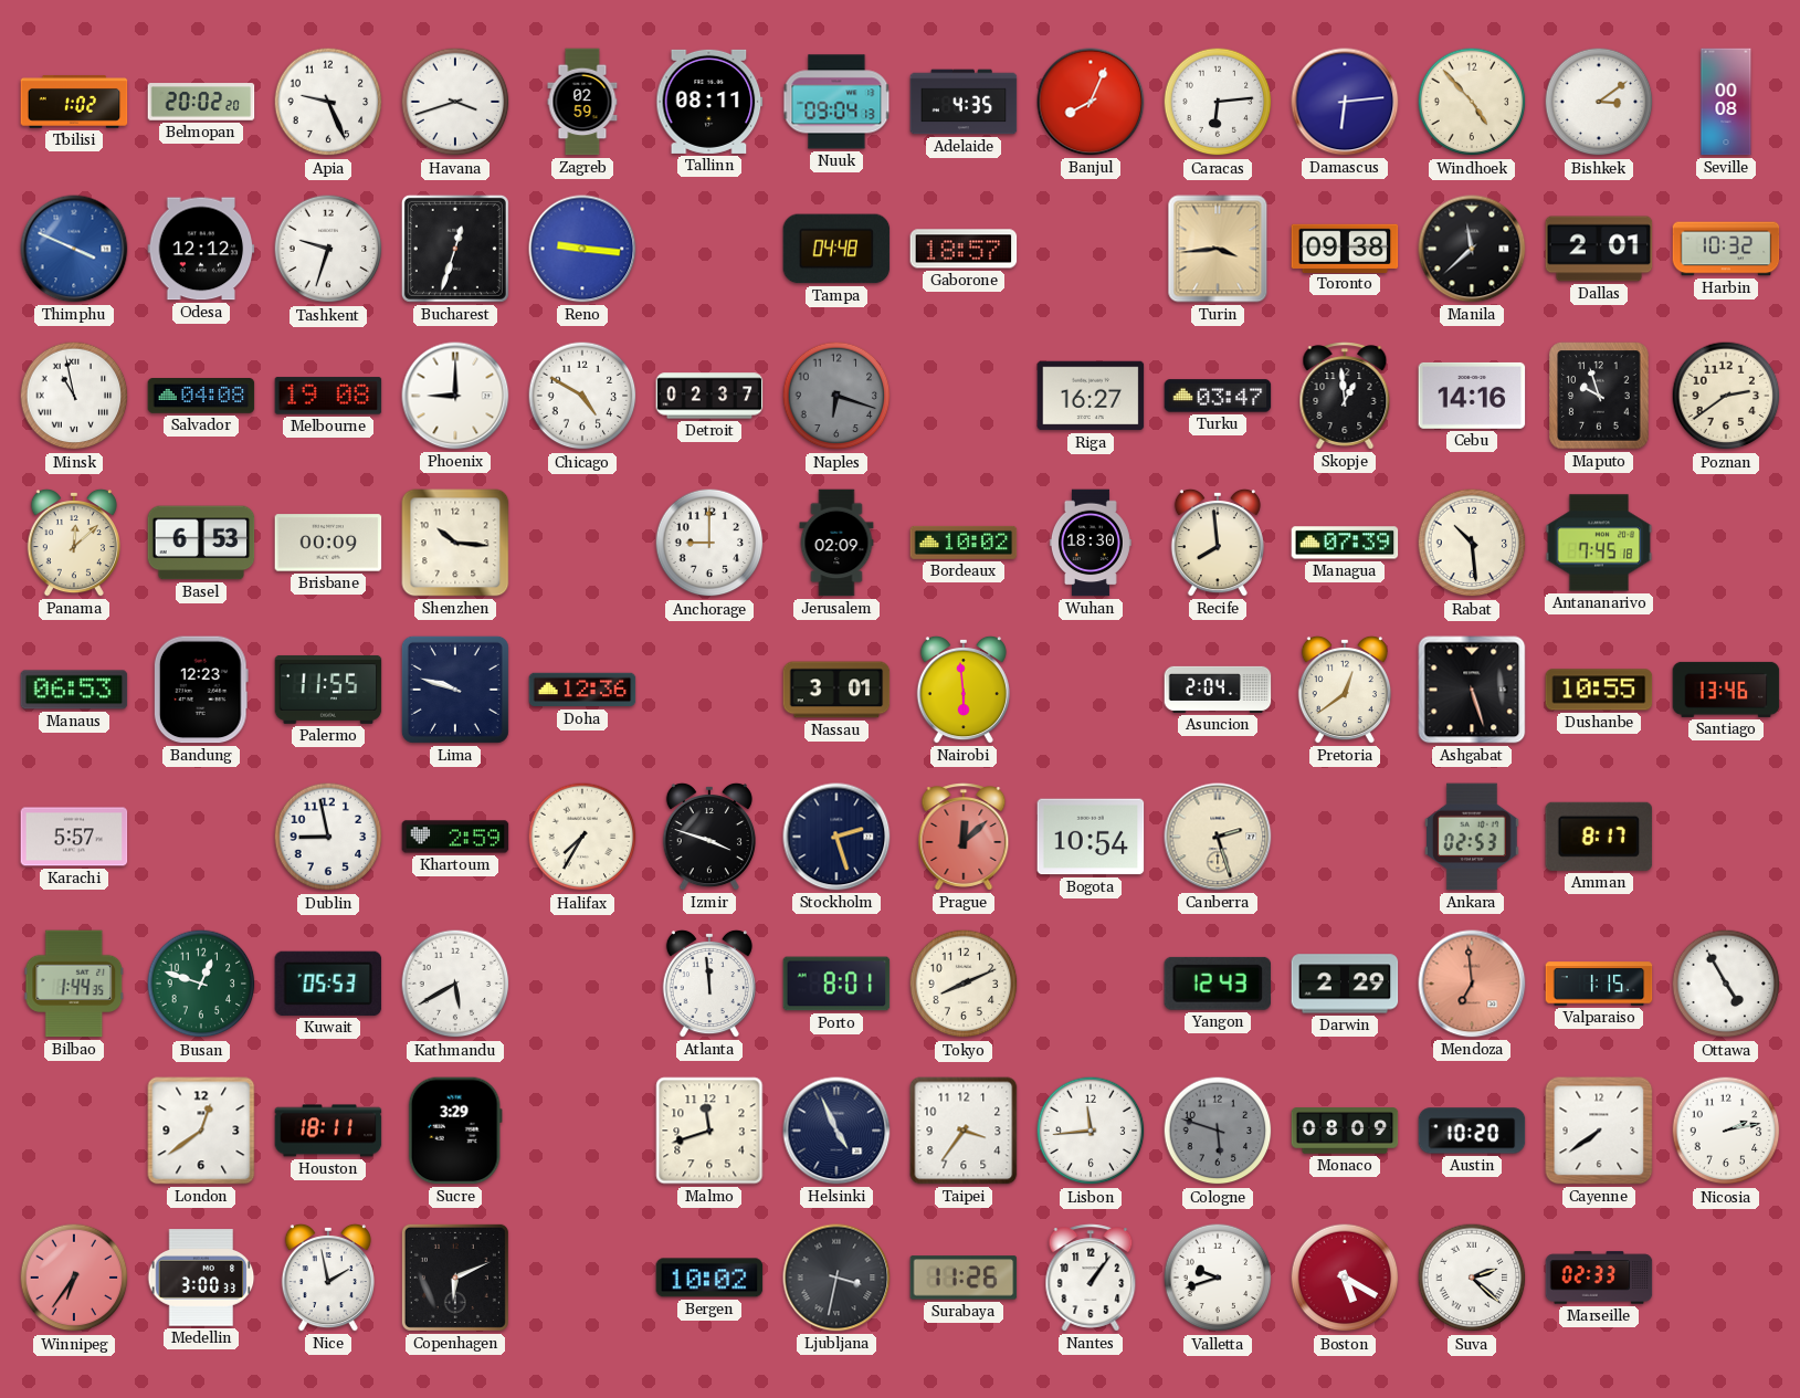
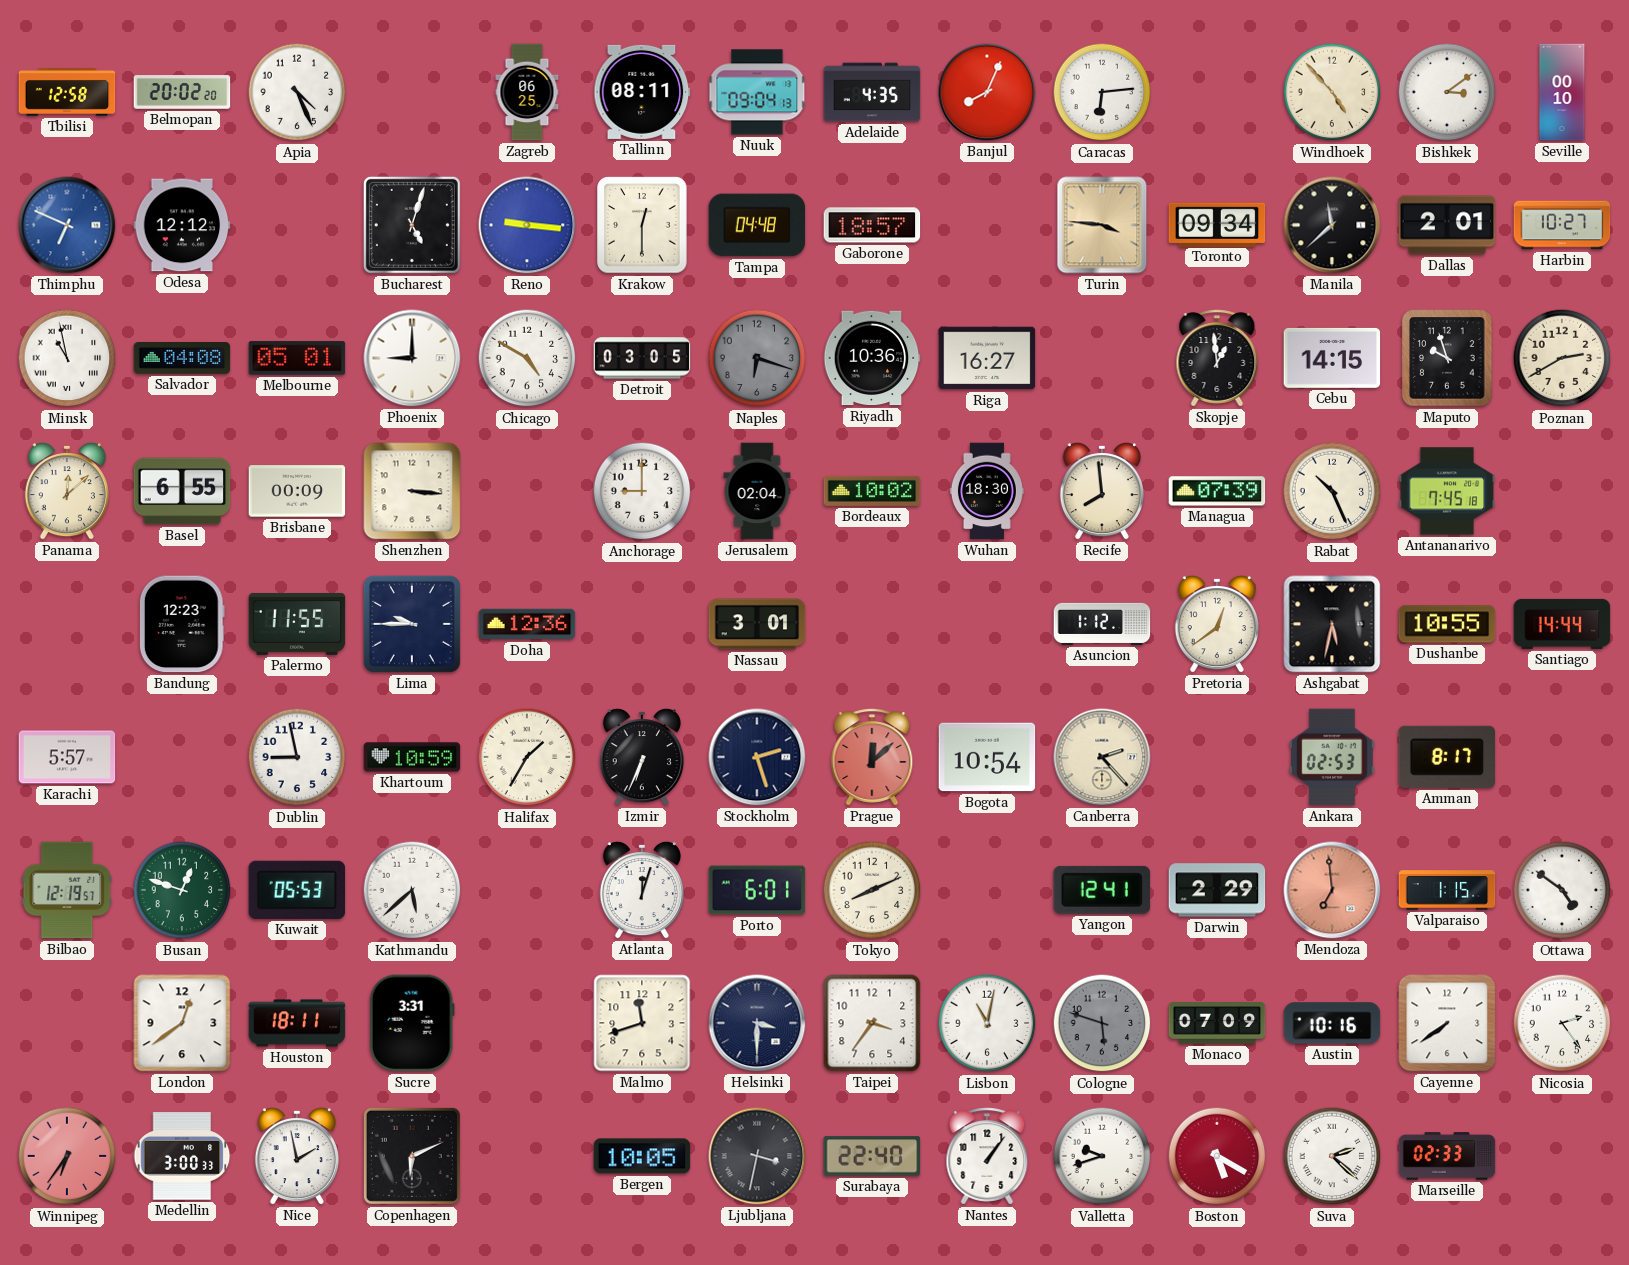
Tbilisi: 1:02 -> 12:58
Apia: 9:26 -> 4:26
Havana: 3:42 -> none
Zagreb: 02:59 -> 06:25
Damascus: 6:14 -> none
Seville: 00:08 -> 00:10
Thimphu: 3:49 -> 6:49
Tashkent: 9:33 -> none
Bucharest: 12:33 -> 5:03
Krakow: none -> 12:30
Turin: 3:44 -> 3:46
Toronto: 09:38 -> 09:34
Harbin: 10:32 -> 10:27
Melbourne: 19:08 -> 05:01
Detroit: 02:37 -> 03:05
Riyadh: none -> 10:36
Turku: 03:47 -> none
Cebu: 14:16 -> 14:15
Poznan: 2:39 -> 2:40
Basel: 6:53 -> 6:55
Shenzhen: 10:16 -> 3:16
Jerusalem: 02:09 -> 02:04
Rabat: 10:29 -> 10:26
Manaus: 06:53 -> none
Lima: 9:48 -> 9:45
Nairobi: 5:59 -> none
Asuncion: 2:04 -> 1:12
Ashgabat: 5:27 -> 5:32
Santiago: 13:46 -> 14:44
Khartoum: 2:59 -> 10:59
Halifax: 7:35 -> 1:35
Izmir: 3:48 -> 6:34
Canberra: 2:27 -> 2:23
Bilbao: 1:44 -> 12:19
Kathmandu: 5:40 -> 5:38
Atlanta: 11:59 -> 12:03
Porto: 8:01 -> 6:01
Yangon: 12:43 -> 12:41
Ottawa: 4:55 -> 4:51
Sucre: 3:29 -> 3:31
Helsinki: 4:56 -> 3:30
Lisbon: 11:44 -> 11:02
Monaco: 08:09 -> 07:09
Austin: 10:20 -> 10:16
Nicosia: 2:13 -> 2:24
Bergen: 10:02 -> 10:05
Surabaya: 11:26 -> 22:40
